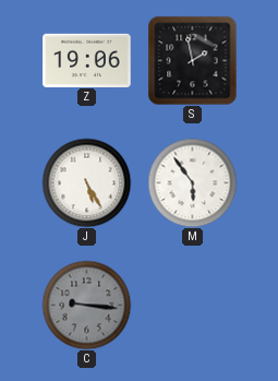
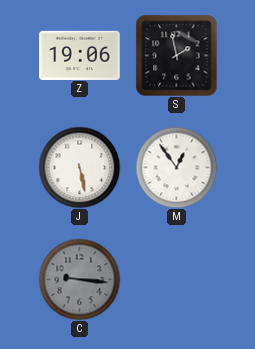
J: 5:25 -> 5:28
M: 5:54 -> 12:54
